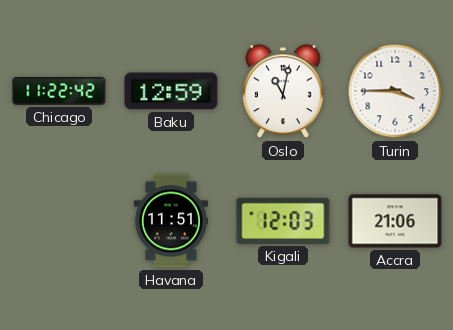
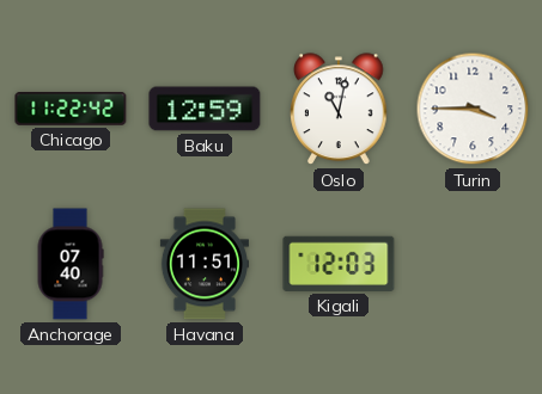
Anchorage: none -> 07:40
Accra: 21:06 -> none
